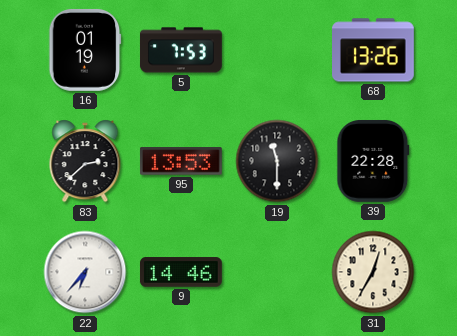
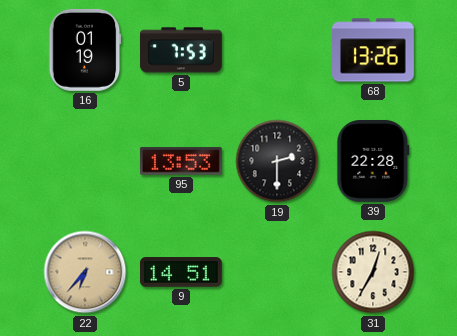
83: 2:38 -> none
19: 11:30 -> 2:30
22 dial: white -> champagne
9: 14:46 -> 14:51
